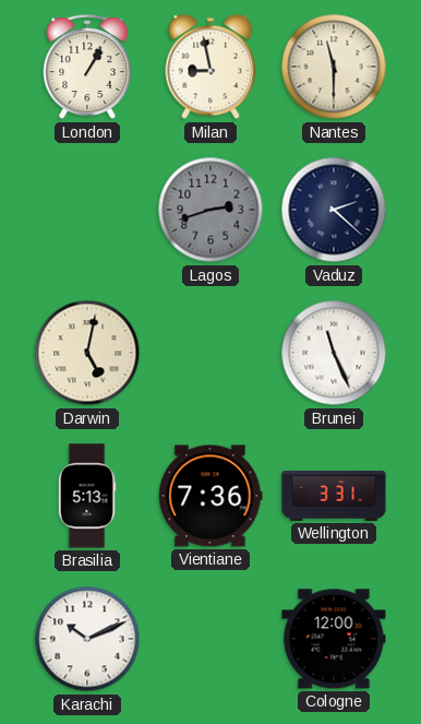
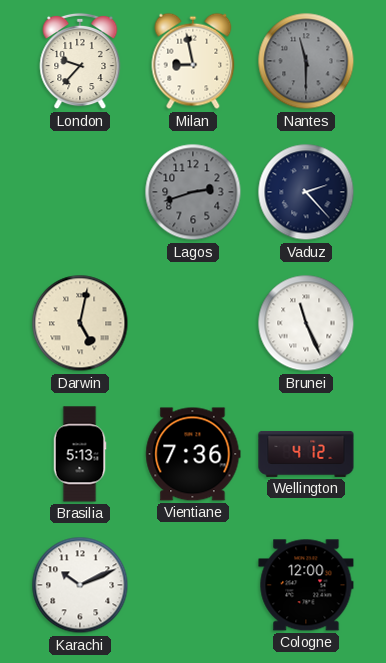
London: 1:05 -> 9:37
Nantes dial: cream -> grey
Vaduz: 2:22 -> 2:23
Wellington: 3:31 -> 4:12
